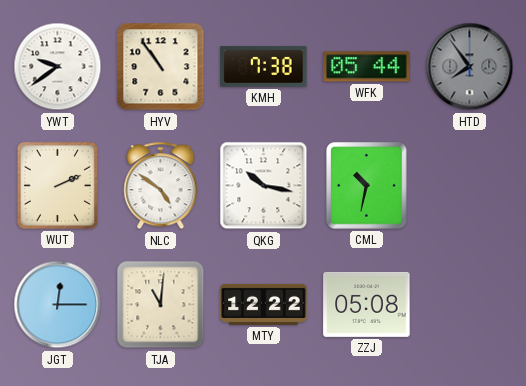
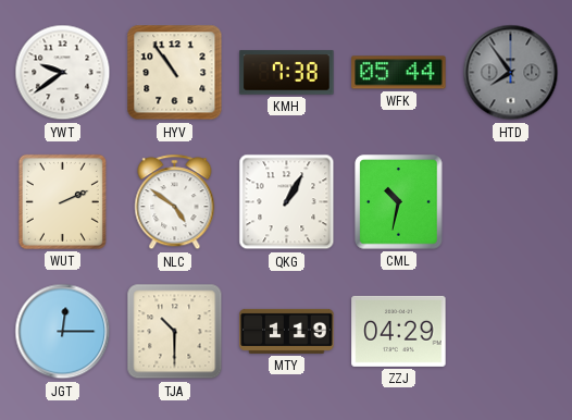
QKG: 10:17 -> 1:05
TJA: 11:01 -> 10:30
MTY: 12:22 -> 1:19
ZZJ: 05:08 -> 04:29
